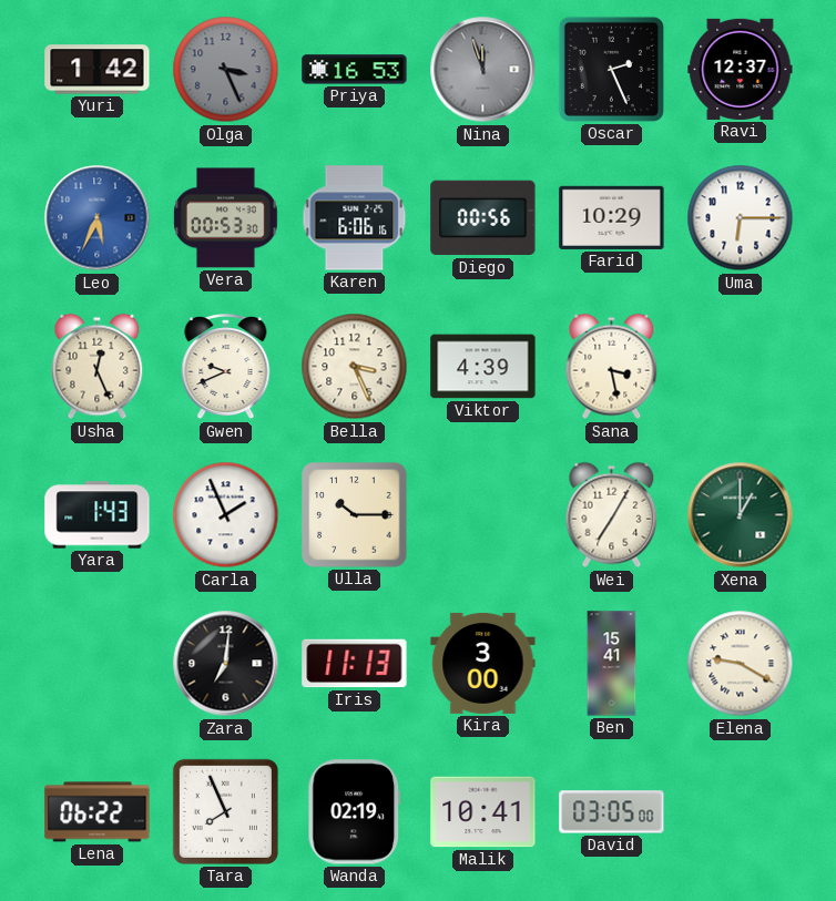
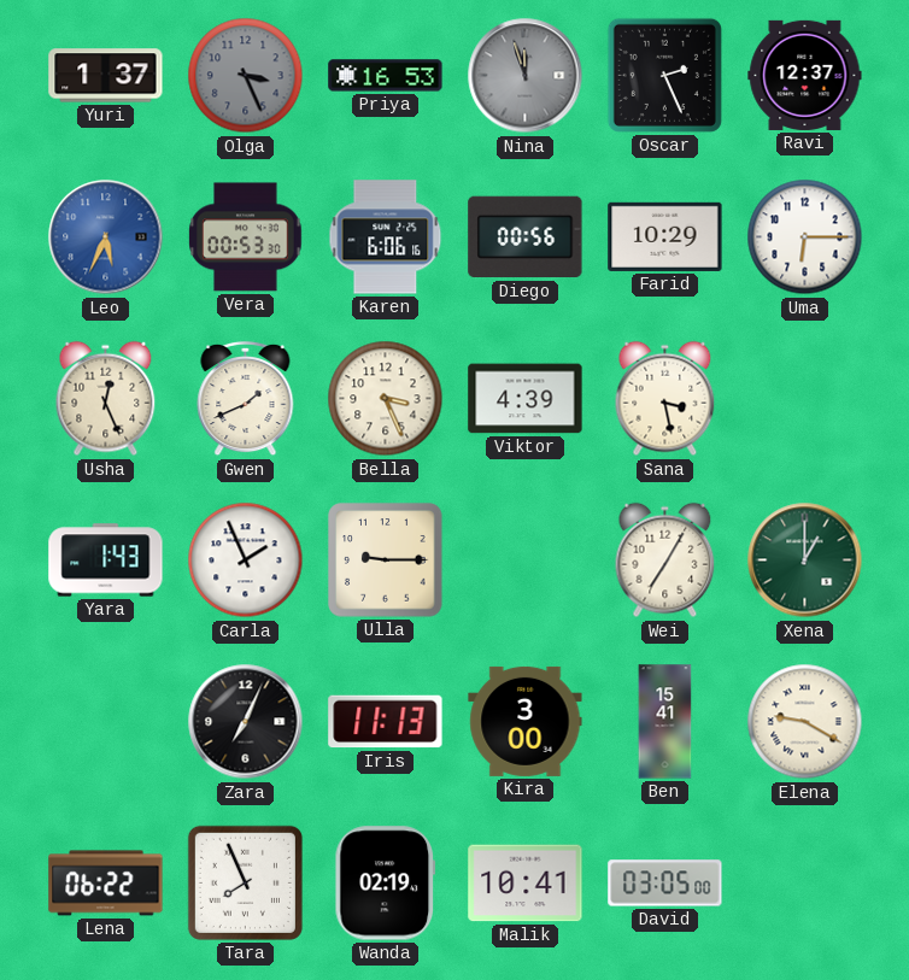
Yuri: 1:42 -> 1:37
Gwen: 9:41 -> 1:41
Ulla: 10:15 -> 9:15
Zara: 7:01 -> 7:04
